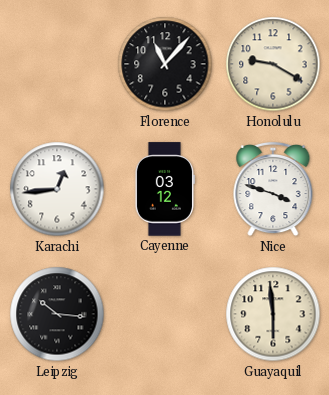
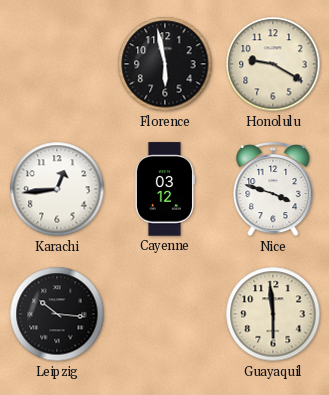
Florence: 11:07 -> 5:58
